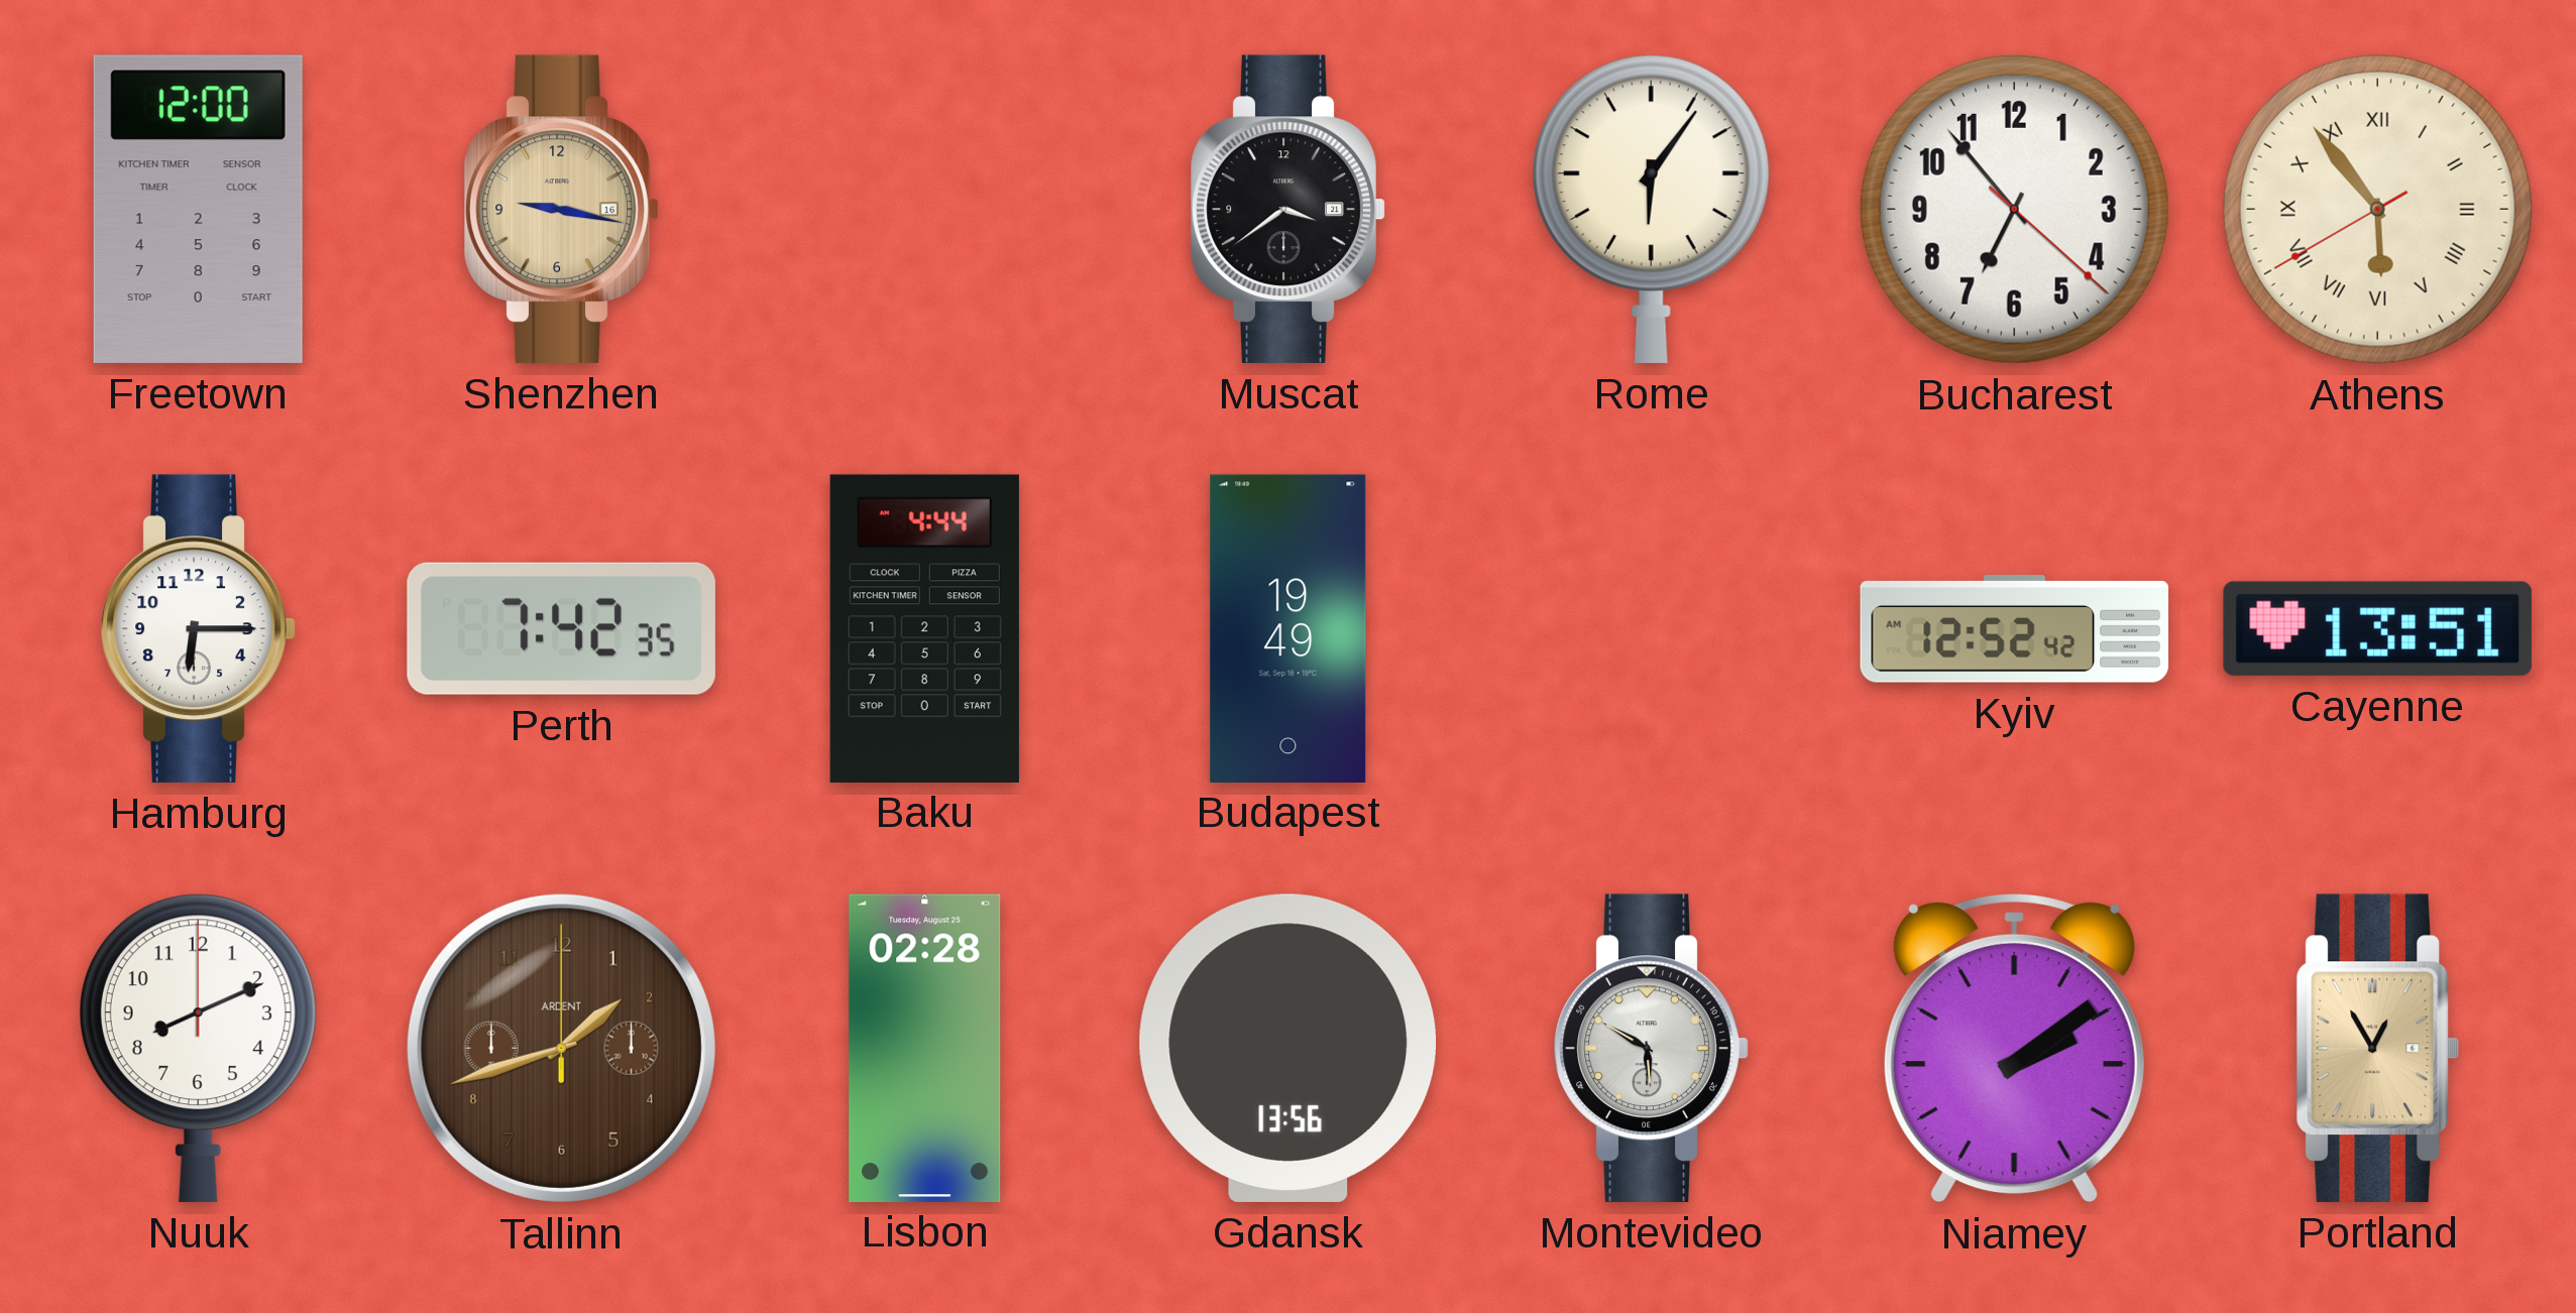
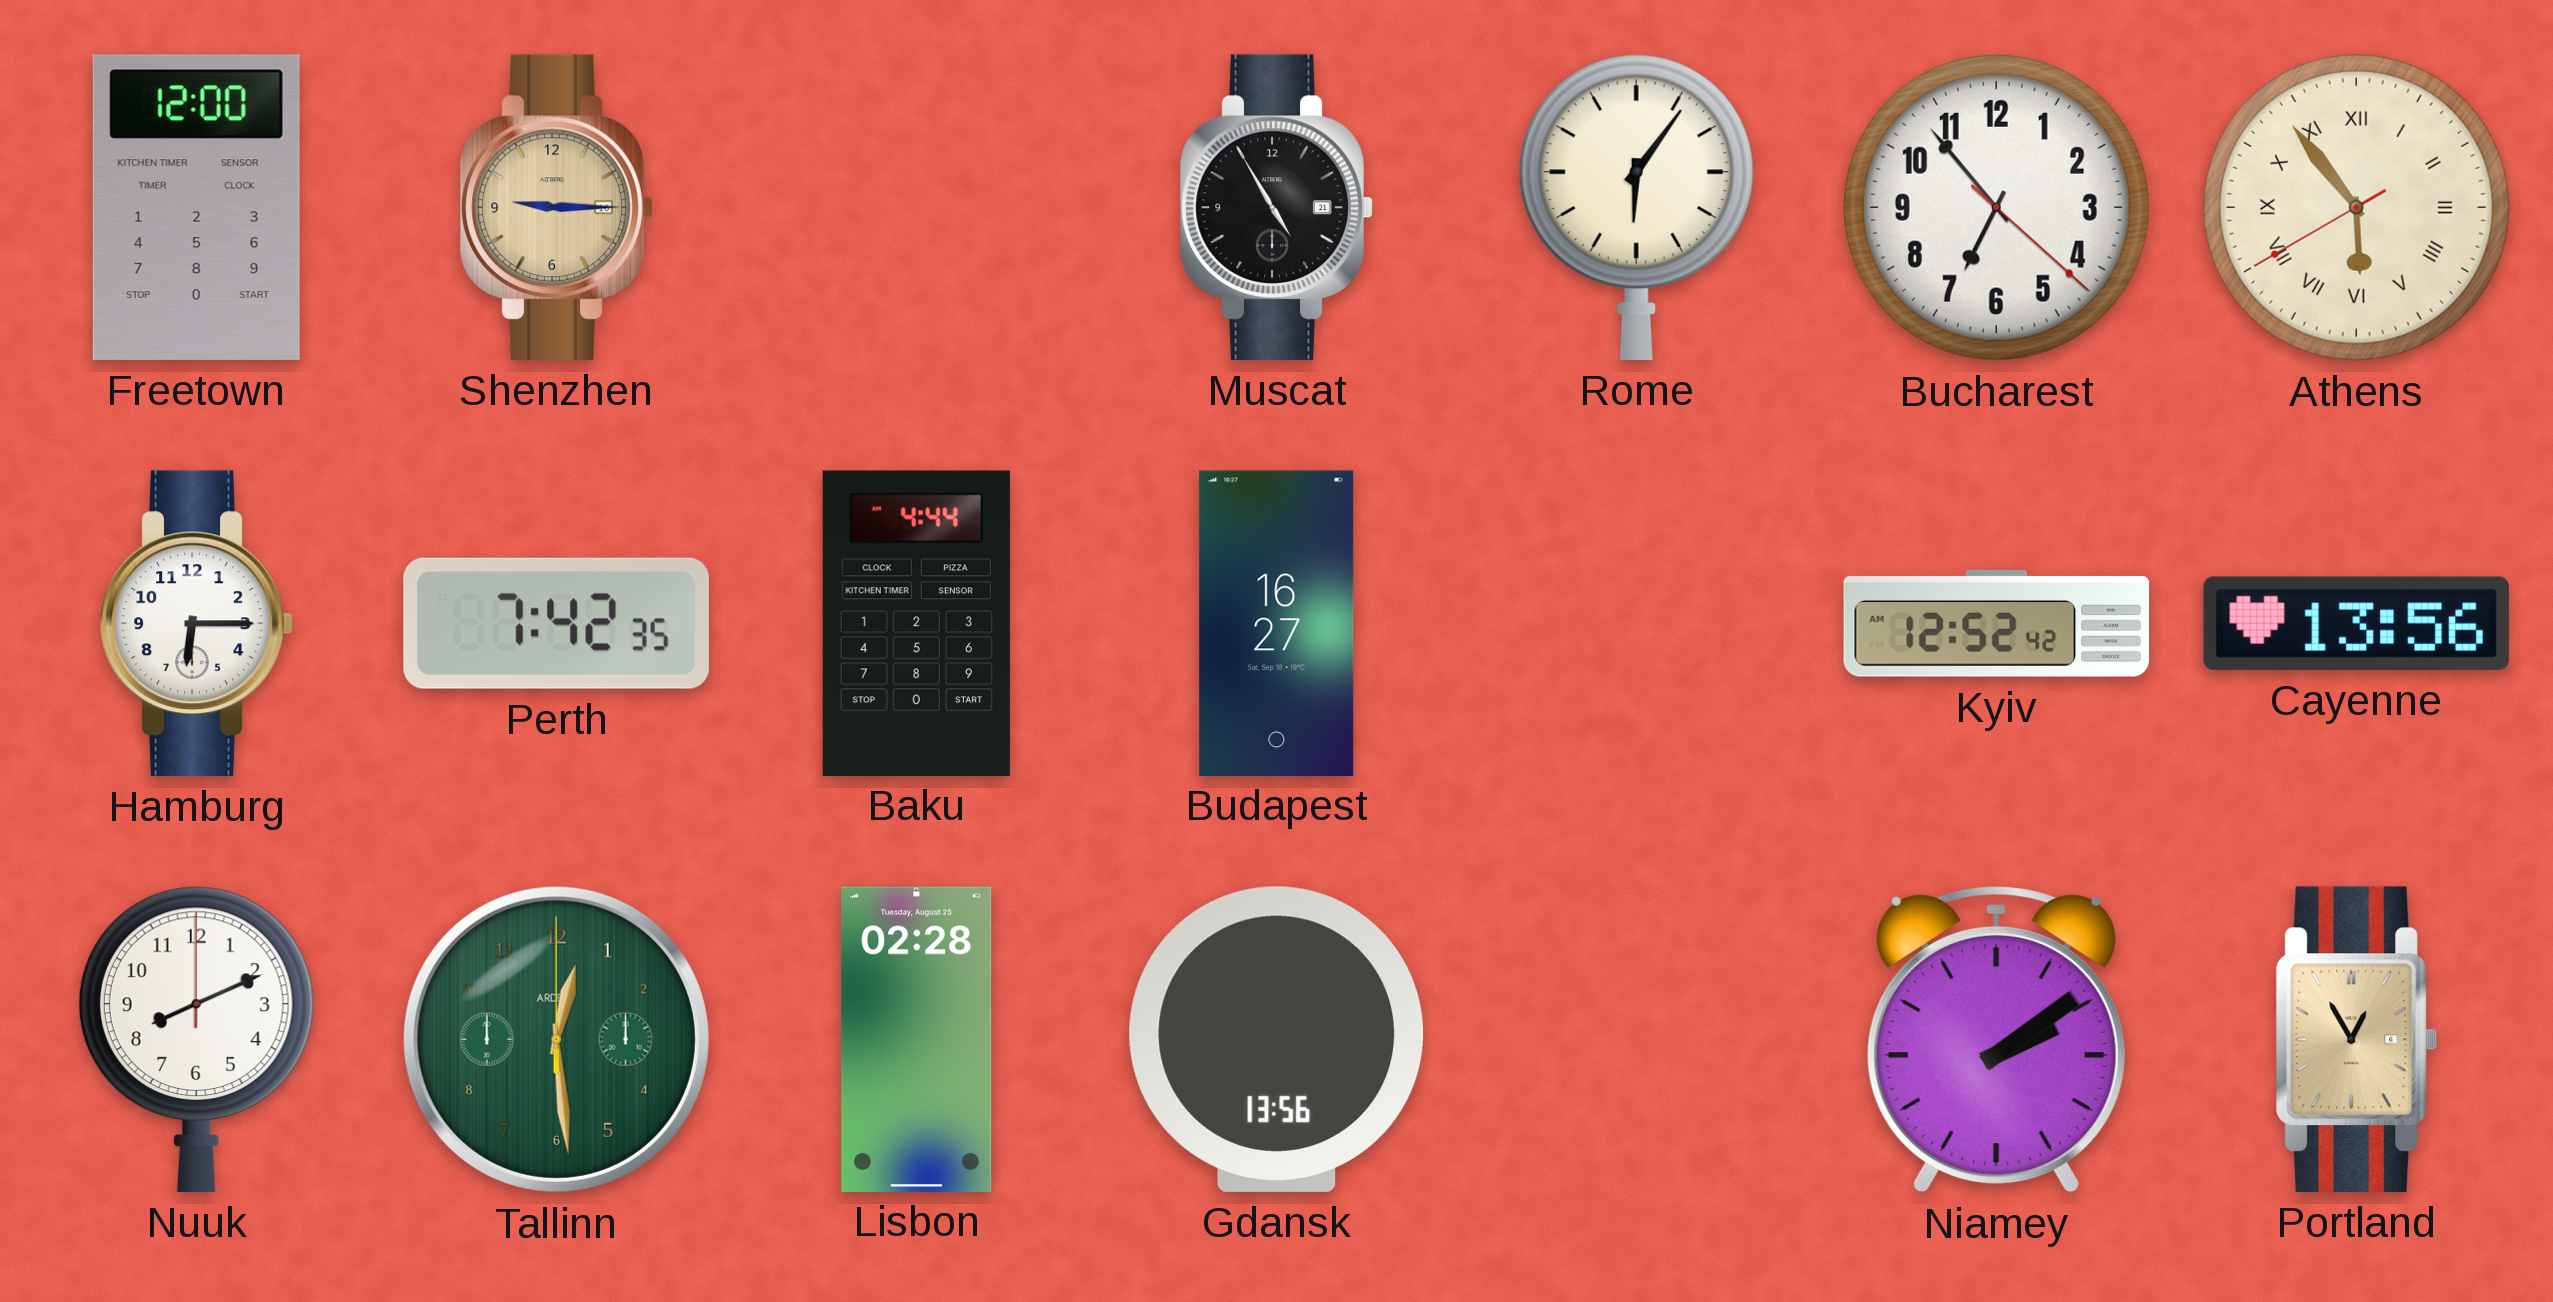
Shenzhen: 9:17 -> 9:15
Muscat: 3:39 -> 4:55
Budapest: 19:49 -> 16:27
Cayenne: 13:51 -> 13:56
Tallinn: 1:42 -> 12:29
Tallinn dial: brown -> green
Montevideo: 5:50 -> none
